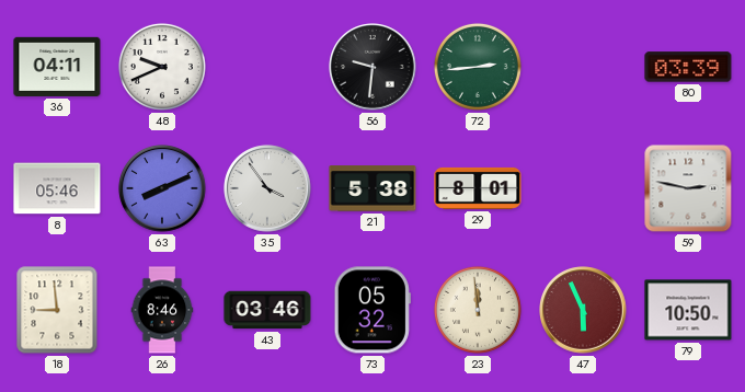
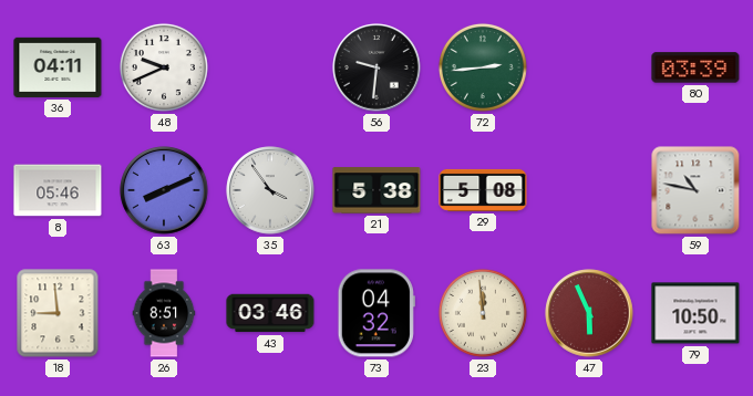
29: 8:01 -> 5:08
59: 2:47 -> 10:47
26: 8:46 -> 8:51
73: 05:32 -> 04:32
